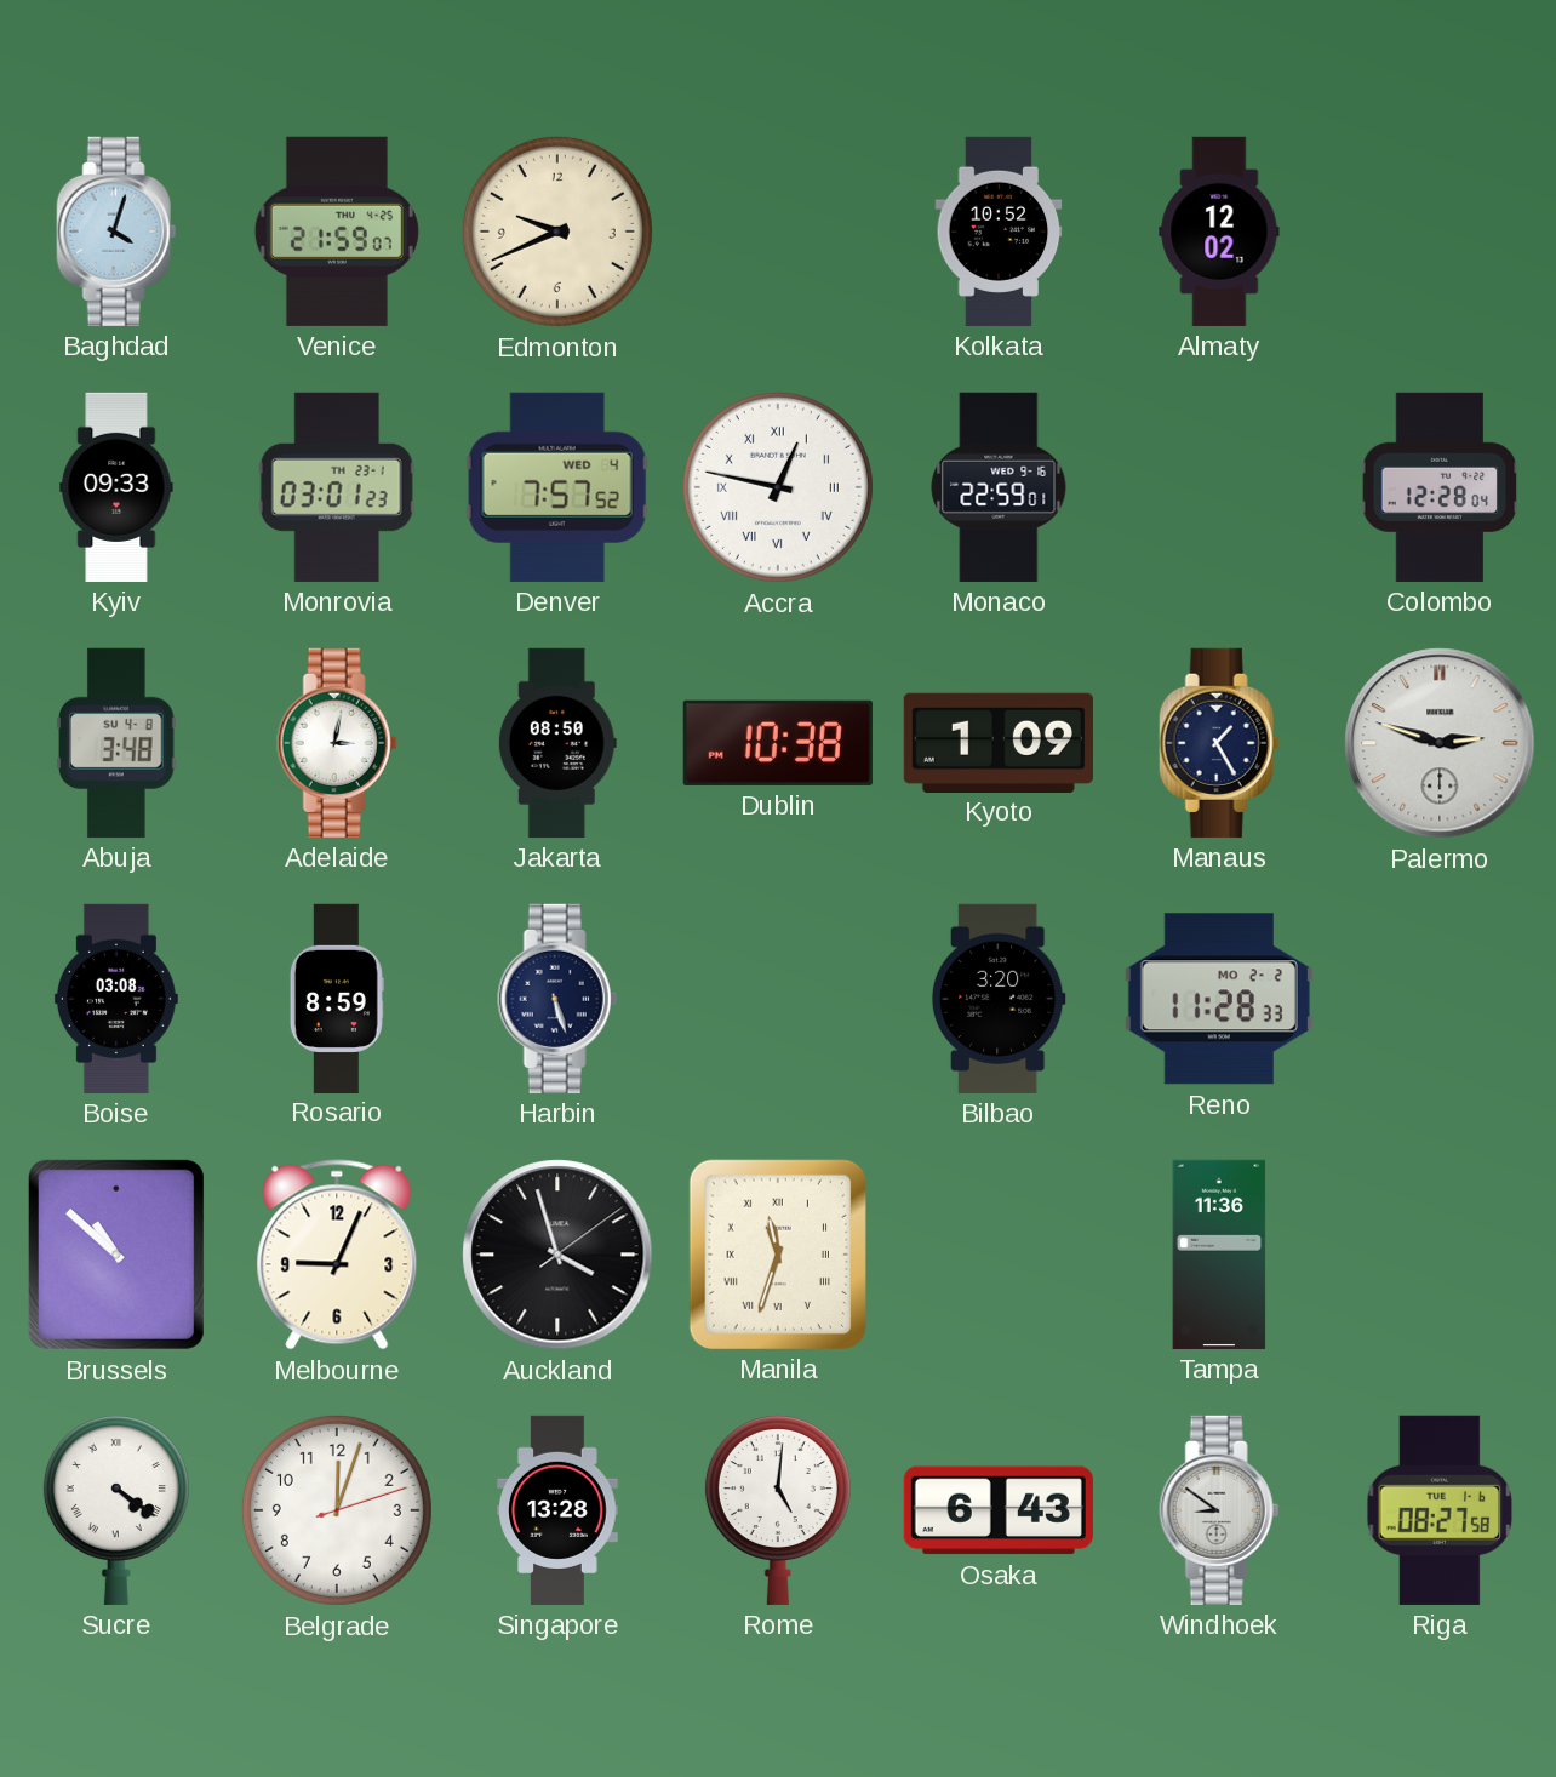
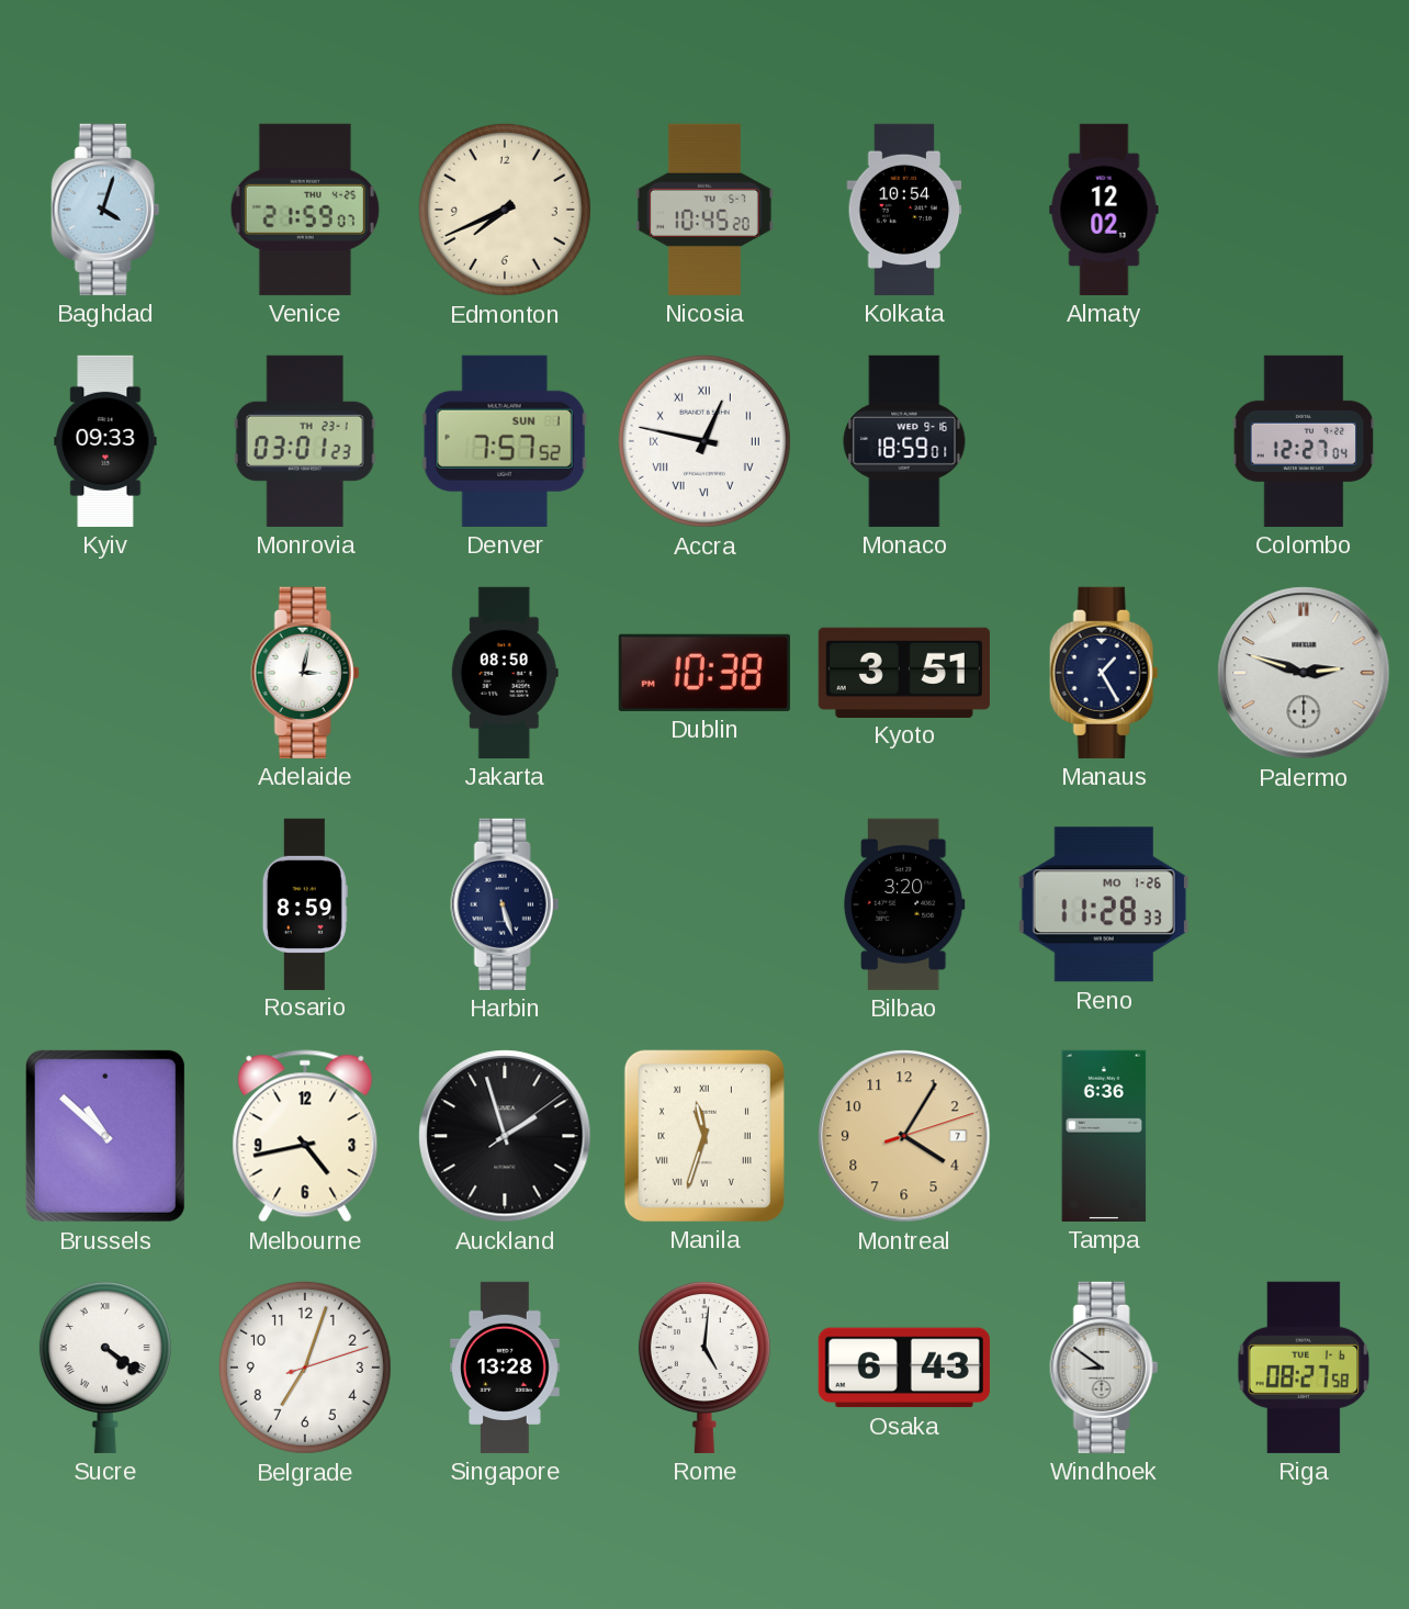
Edmonton: 9:41 -> 7:41
Nicosia: none -> 10:45
Kolkata: 10:52 -> 10:54
Denver date: WED 4 -> SUN 1
Monaco: 22:59 -> 18:59
Colombo: 12:28 -> 12:27
Abuja: 3:48 -> none
Kyoto: 1:09 -> 3:51
Boise: 03:08 -> none
Reno date: MO 2-2 -> MO 1-26
Melbourne: 9:04 -> 4:43
Auckland: 3:57 -> 1:57
Montreal: none -> 4:05
Tampa: 11:36 -> 6:36
Belgrade: 12:03 -> 7:03
